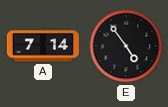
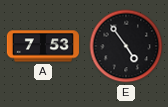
A: 7:14 -> 7:53
